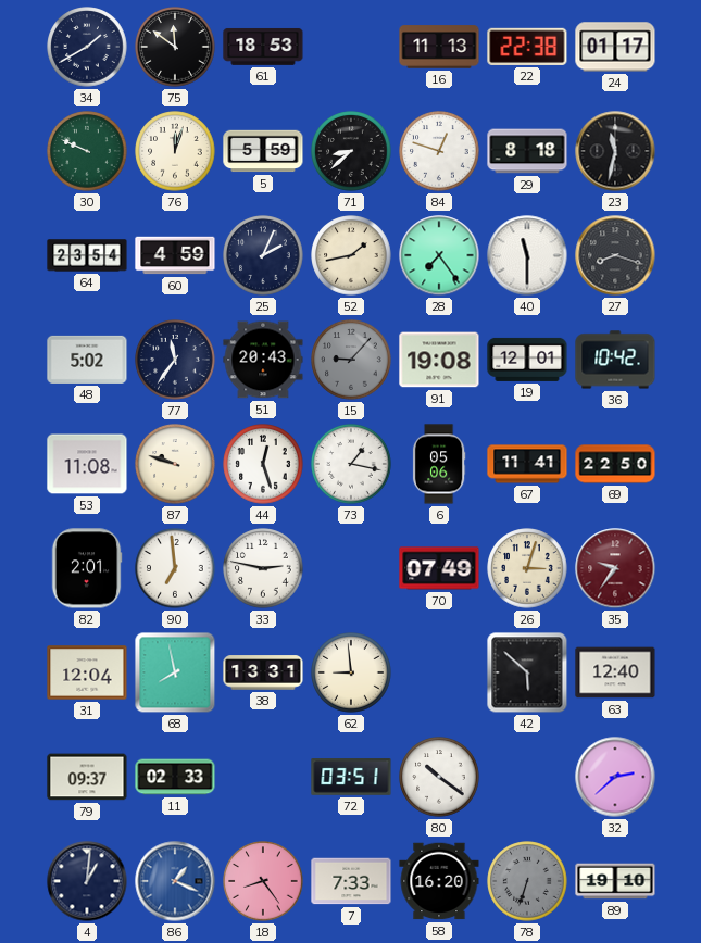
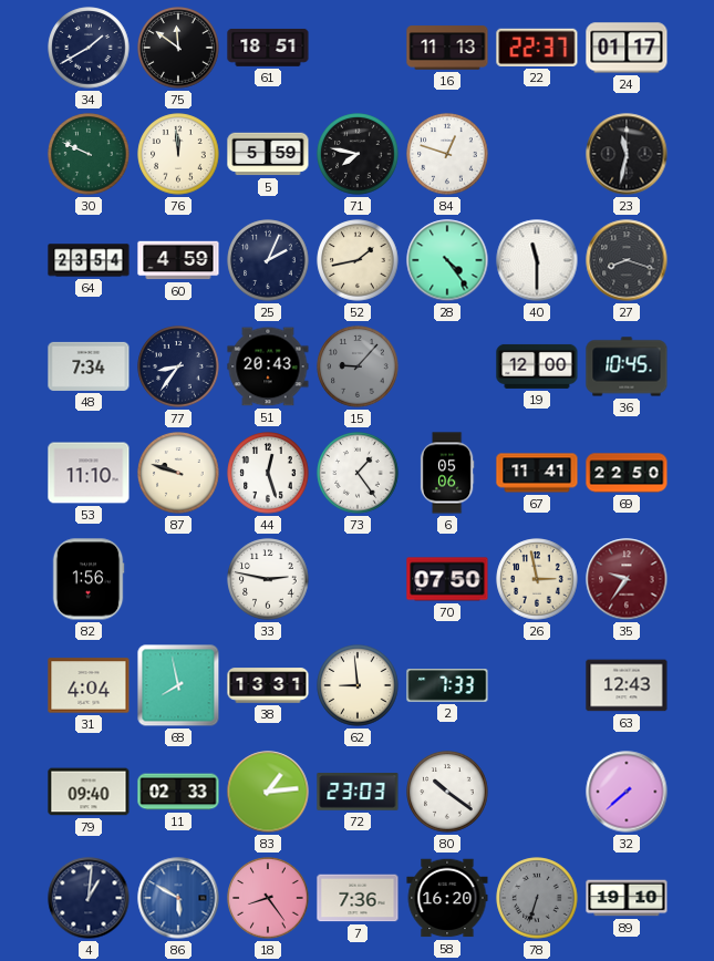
61: 18:53 -> 18:51
22: 22:38 -> 22:37
76: 12:03 -> 11:59
71: 8:38 -> 7:47
29: 8:18 -> none
28: 7:24 -> 4:24
48: 5:02 -> 7:34
77: 11:36 -> 8:36
91: 19:08 -> none
19: 12:01 -> 12:00
36: 10:42 -> 10:45
53: 11:08 -> 11:10
73: 1:17 -> 1:24
82: 2:01 -> 1:56
90: 6:59 -> none
70: 07:49 -> 07:50
26: 3:03 -> 2:58
31: 12:04 -> 4:04
2: none -> 7:33
42: 5:52 -> none
63: 12:40 -> 12:43
79: 09:37 -> 09:40
83: none -> 1:14
72: 03:51 -> 23:03
32: 2:38 -> 7:38
86: 1:19 -> 5:50
7: 7:33 -> 7:36
